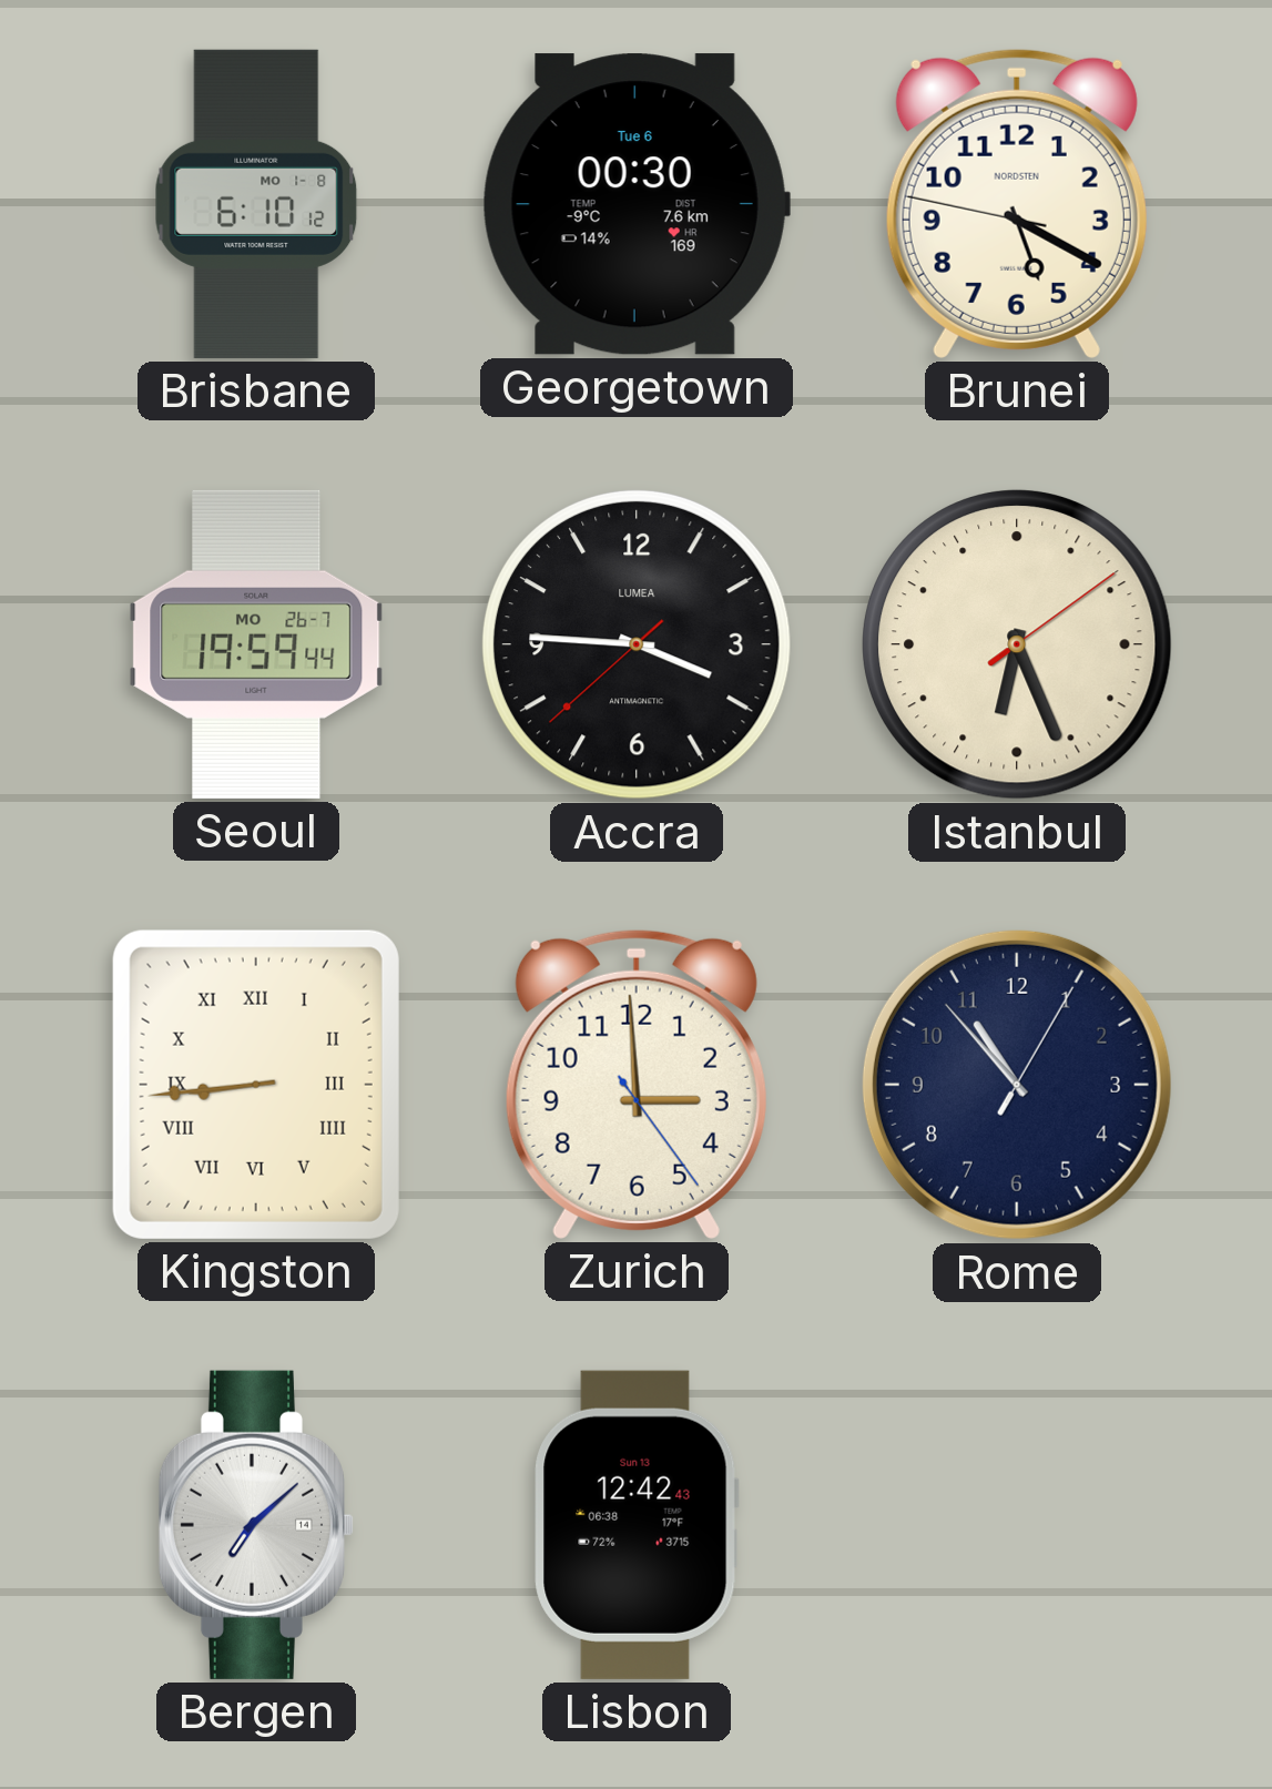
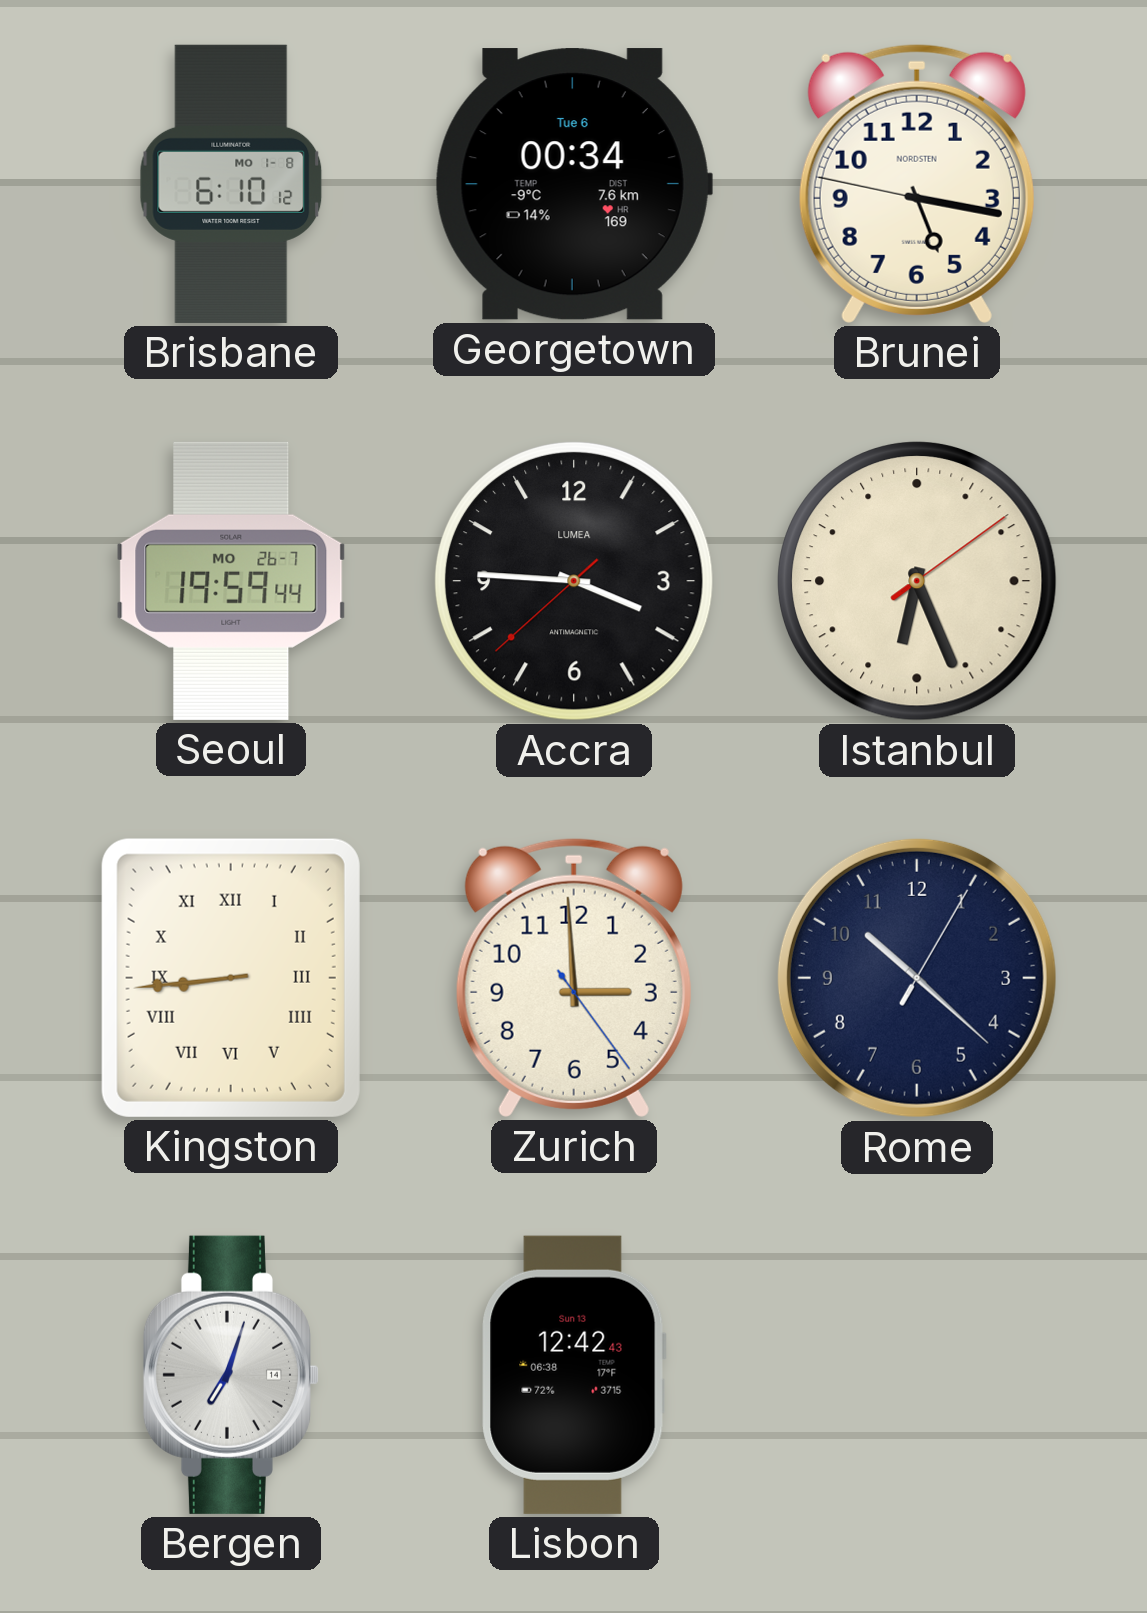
Georgetown: 00:30 -> 00:34
Brunei: 5:19 -> 5:16
Rome: 10:53 -> 10:22
Bergen: 7:08 -> 7:03
